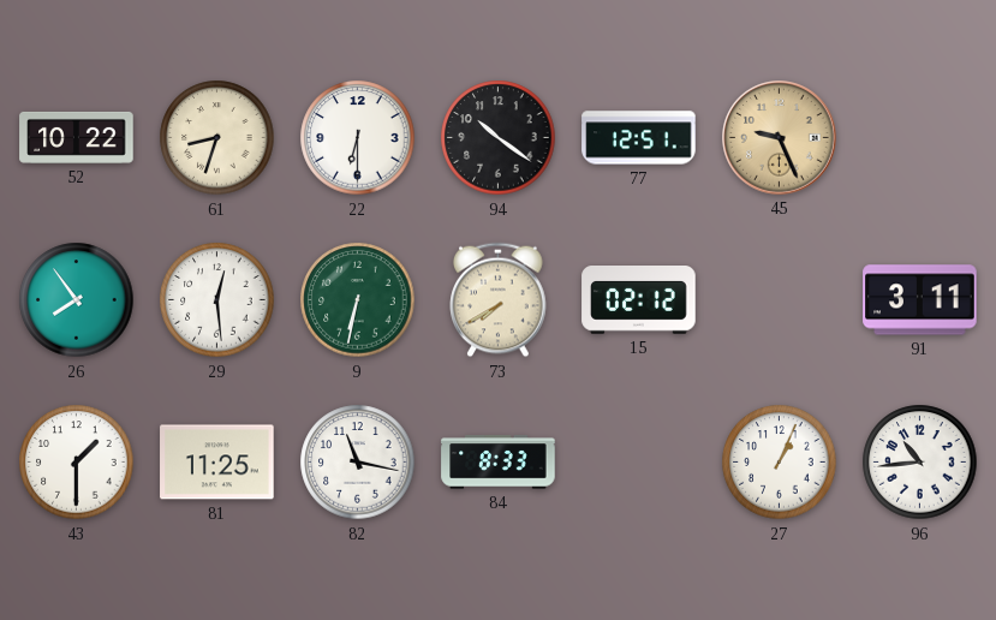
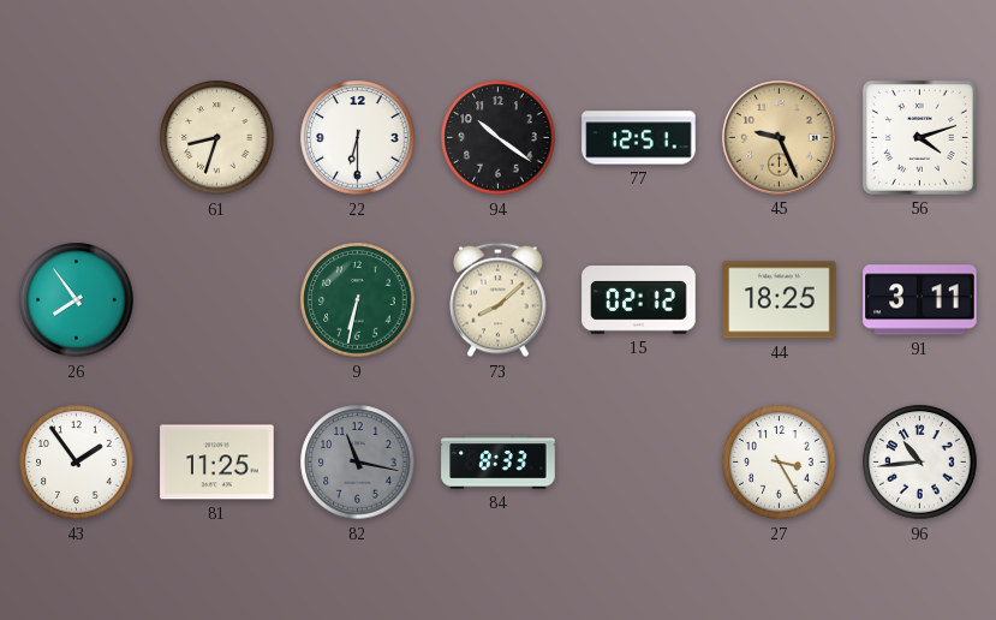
52: 10:22 -> none
56: none -> 4:12
29: 12:29 -> none
73: 7:40 -> 8:08
44: none -> 18:25
43: 1:30 -> 1:54
82 dial: white -> grey
27: 1:04 -> 3:25
